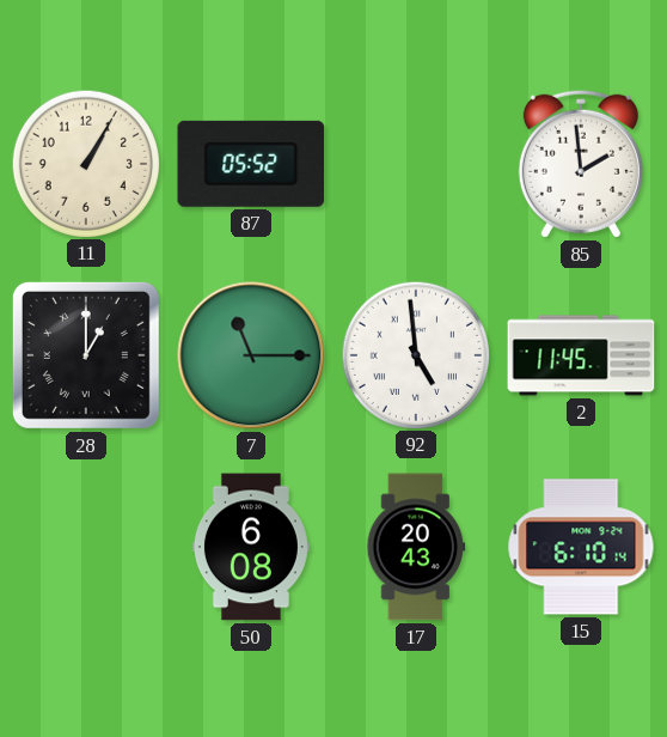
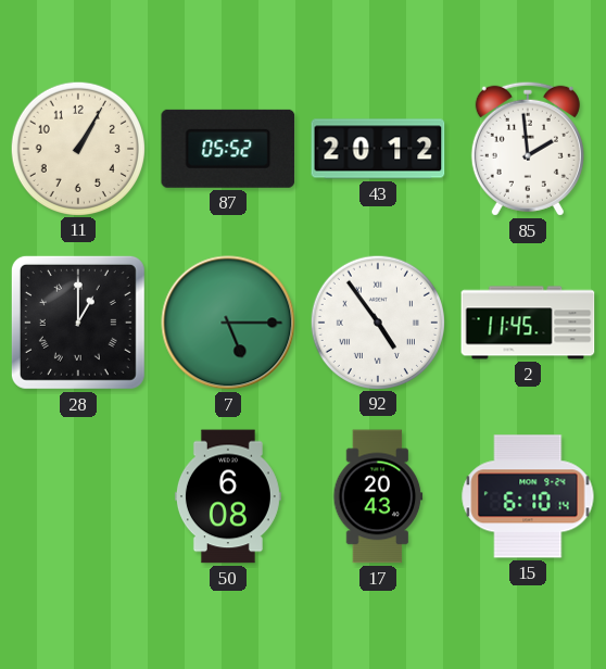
43: none -> 20:12
7: 11:15 -> 5:15
92: 4:59 -> 4:54
